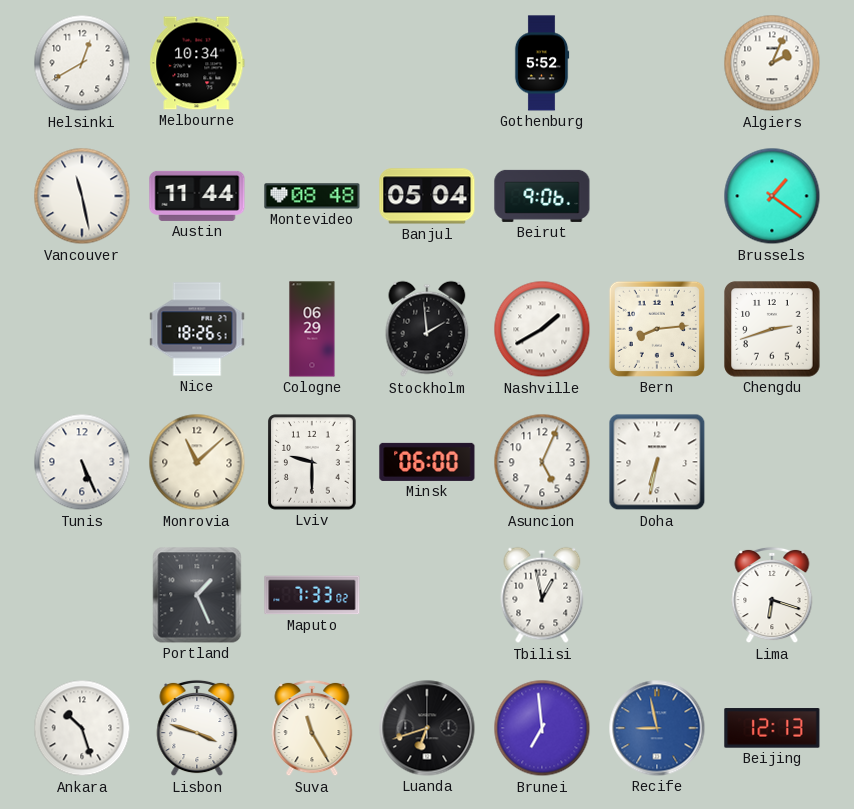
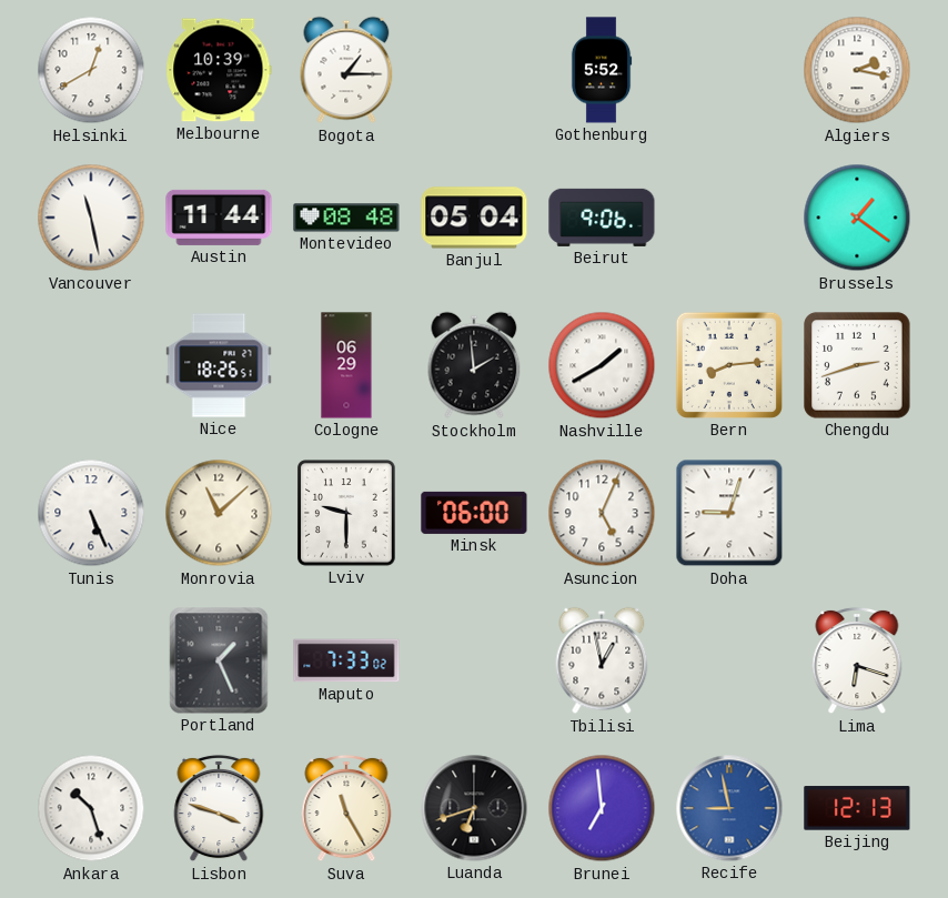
Melbourne: 10:34 -> 10:39
Bogota: none -> 1:15
Algiers: 2:04 -> 2:17
Doha: 6:32 -> 9:03
